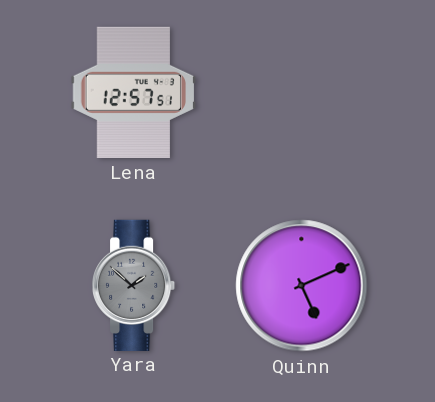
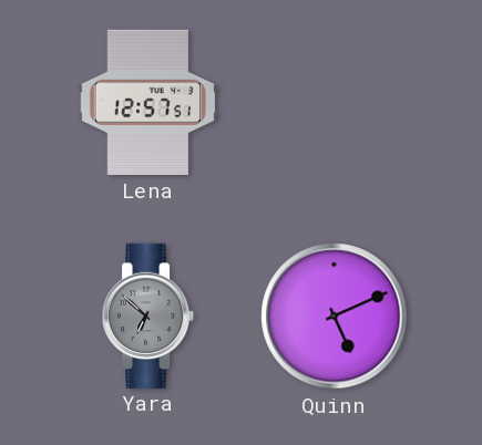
Yara: 1:52 -> 6:52
